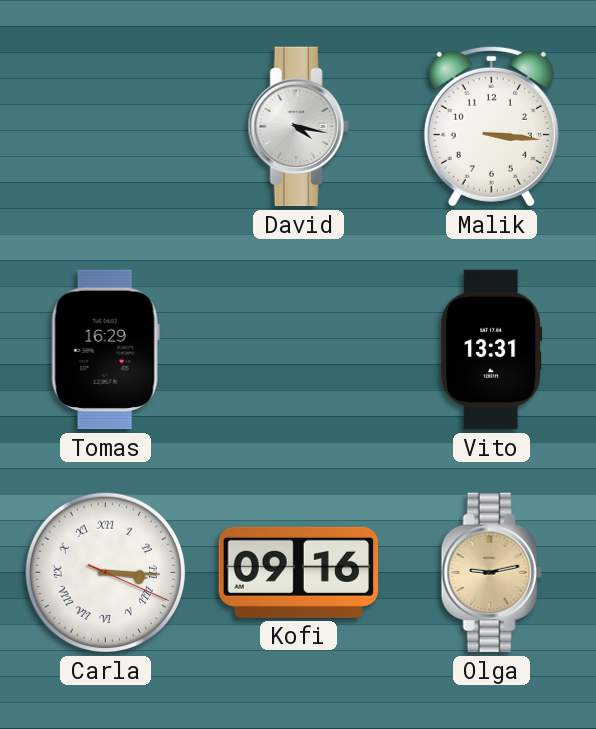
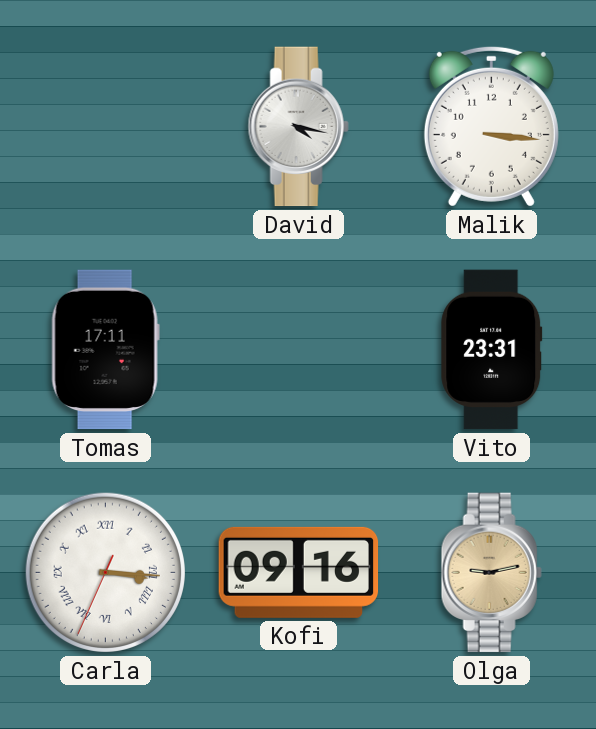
Tomas: 16:29 -> 17:11
Vito: 13:31 -> 23:31
Carla: 3:15:19 -> 3:15:34
